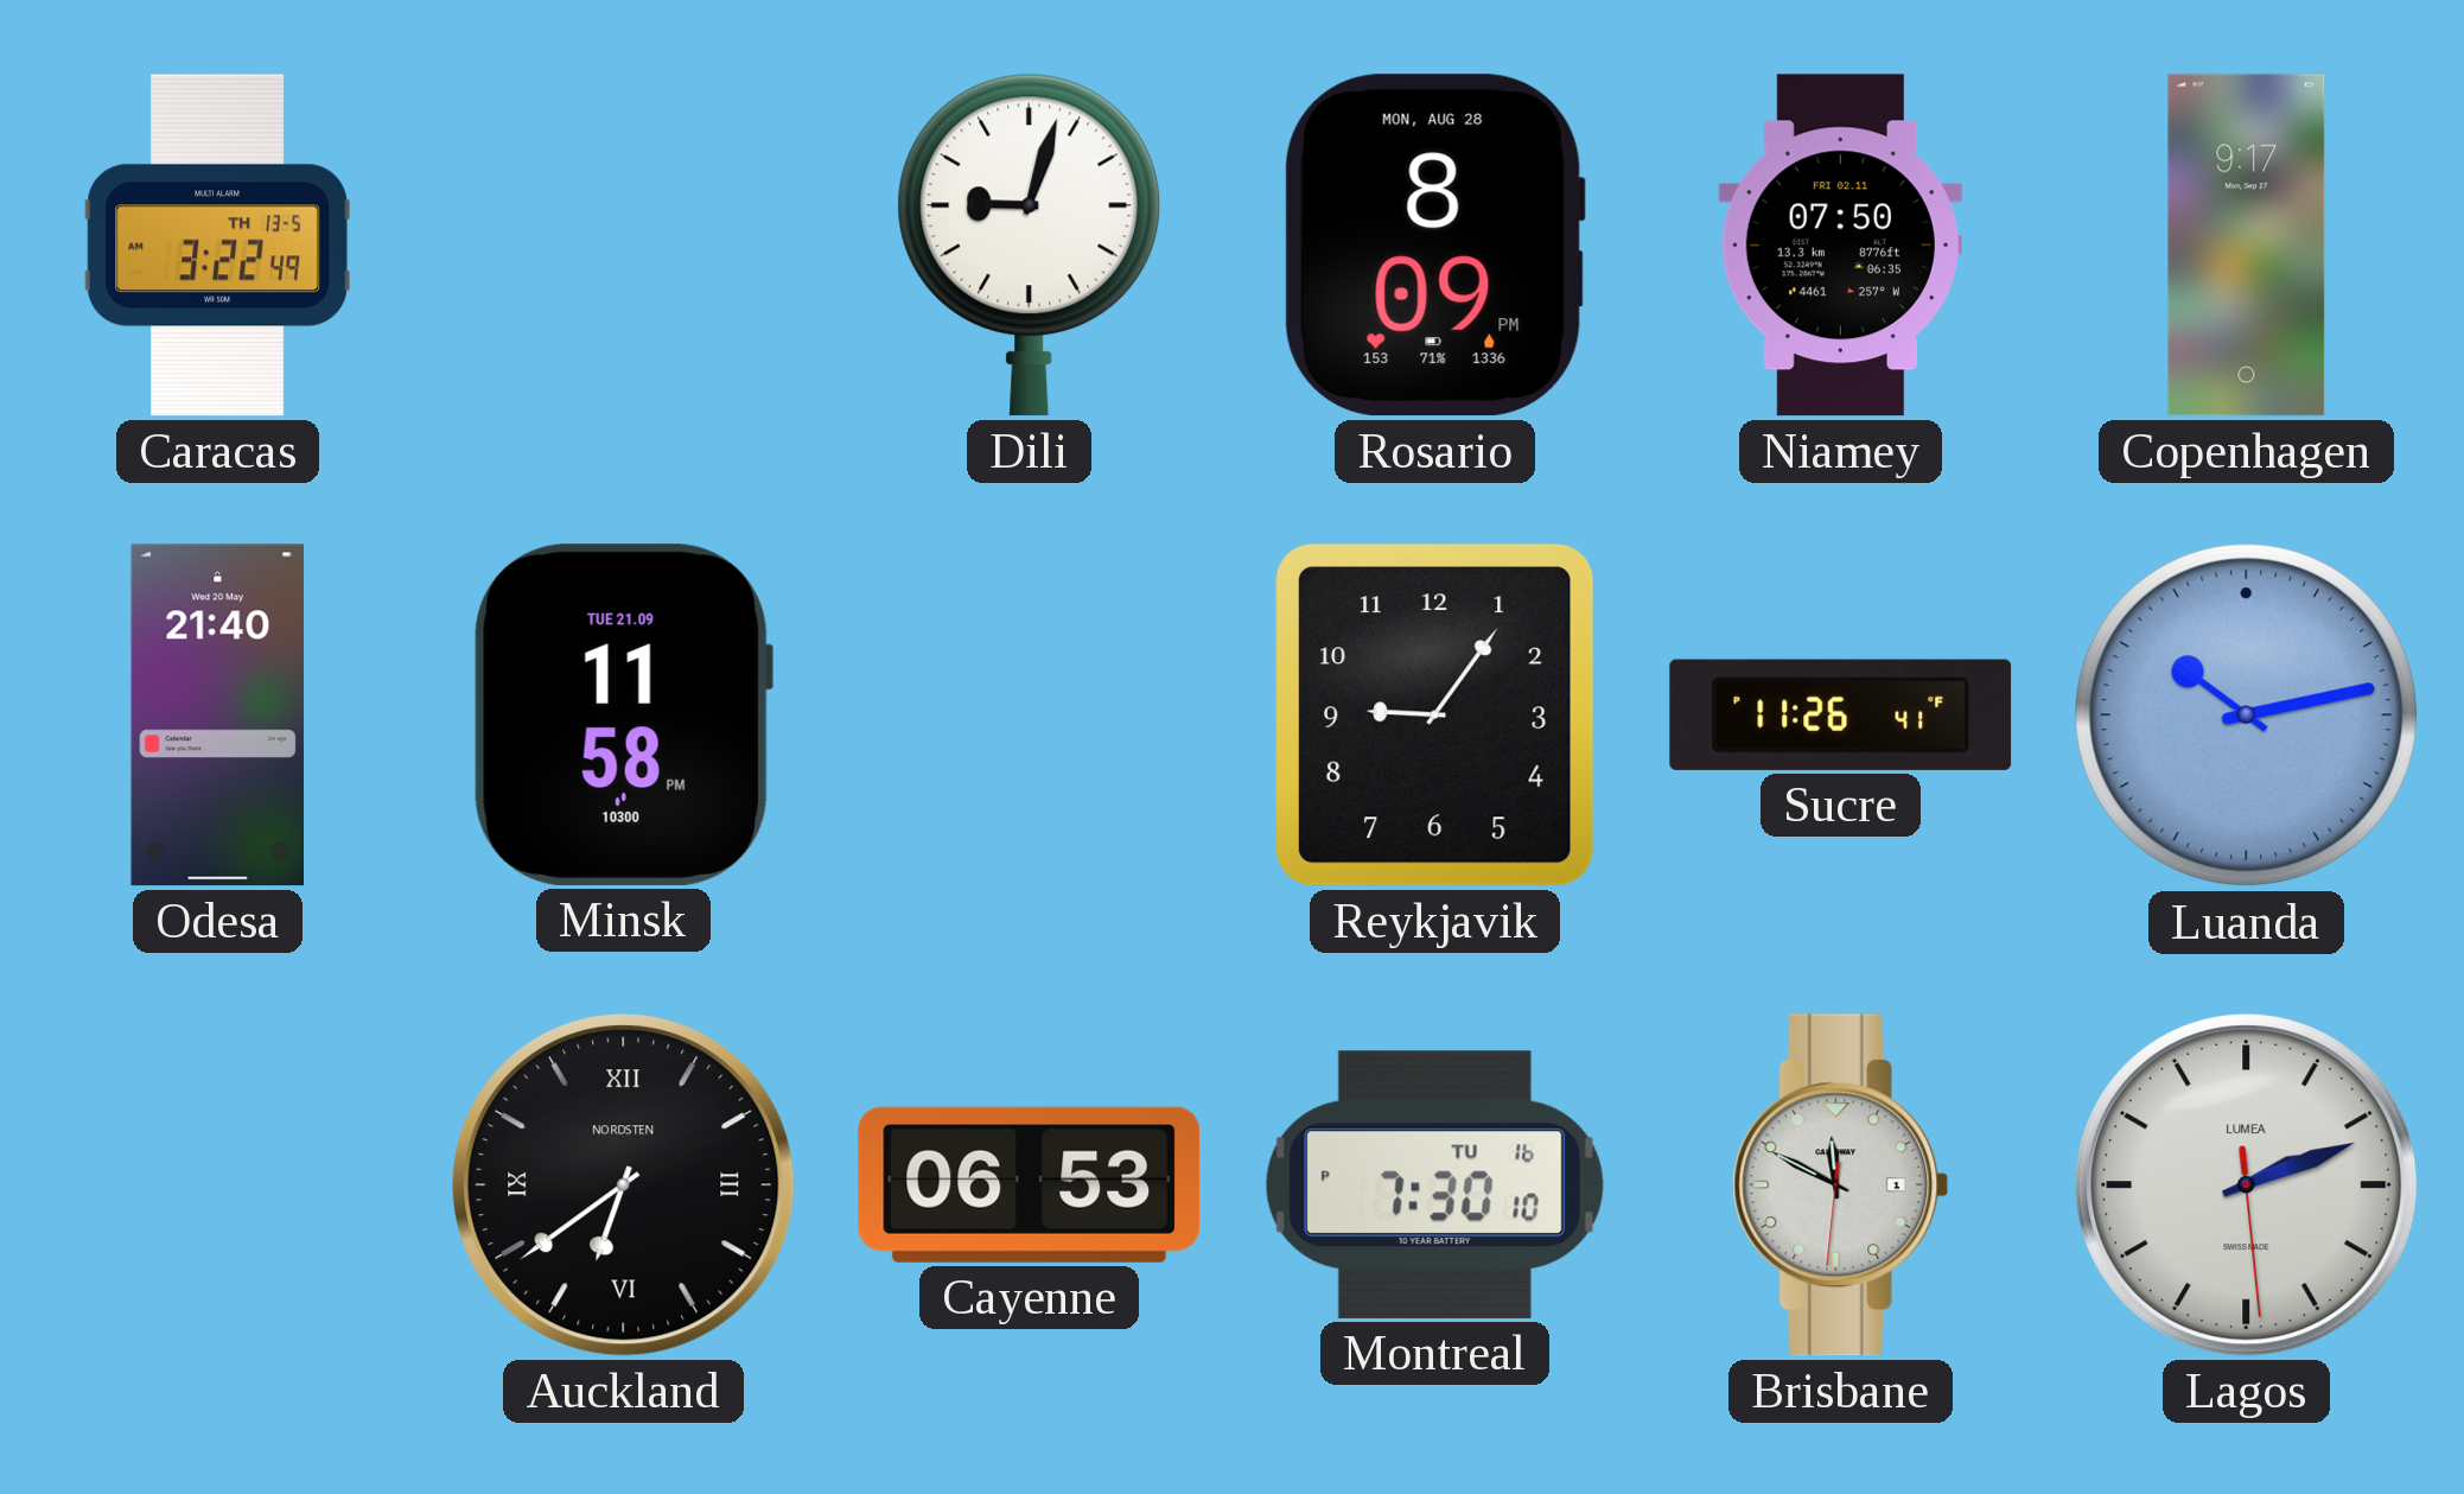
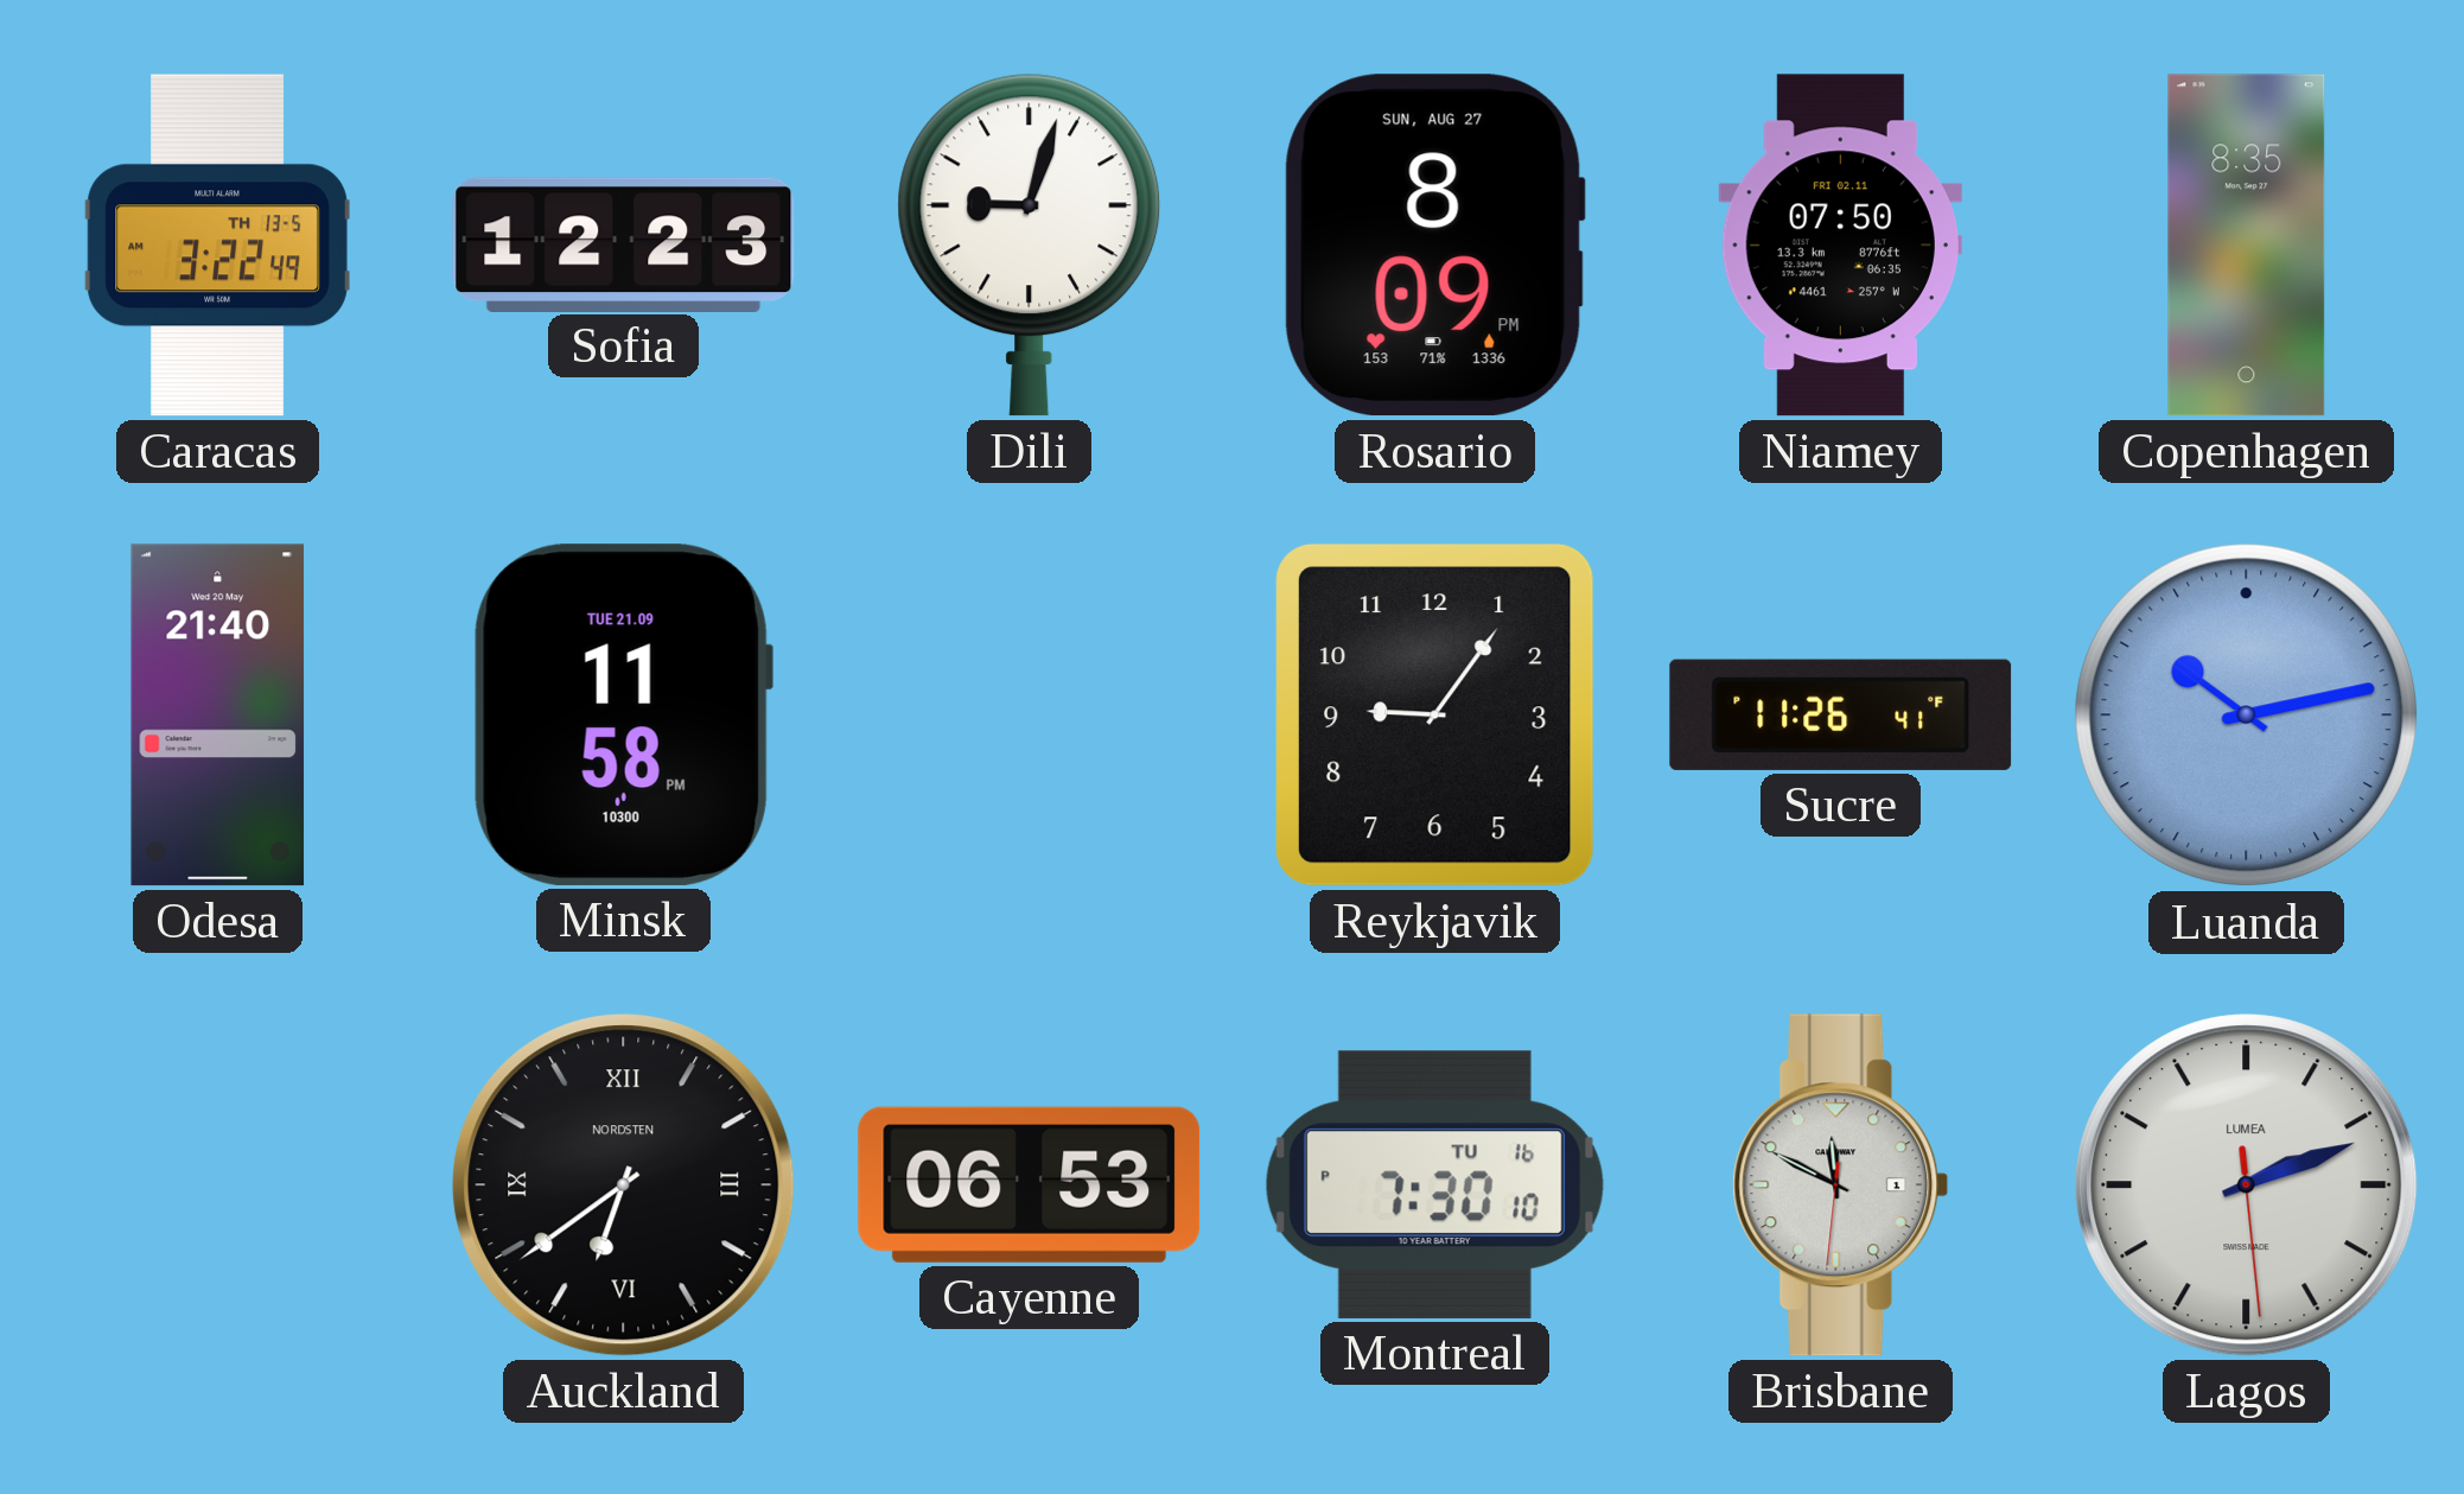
Sofia: none -> 12:23
Rosario date: MON, AUG 28 -> SUN, AUG 27
Copenhagen: 9:17 -> 8:35
